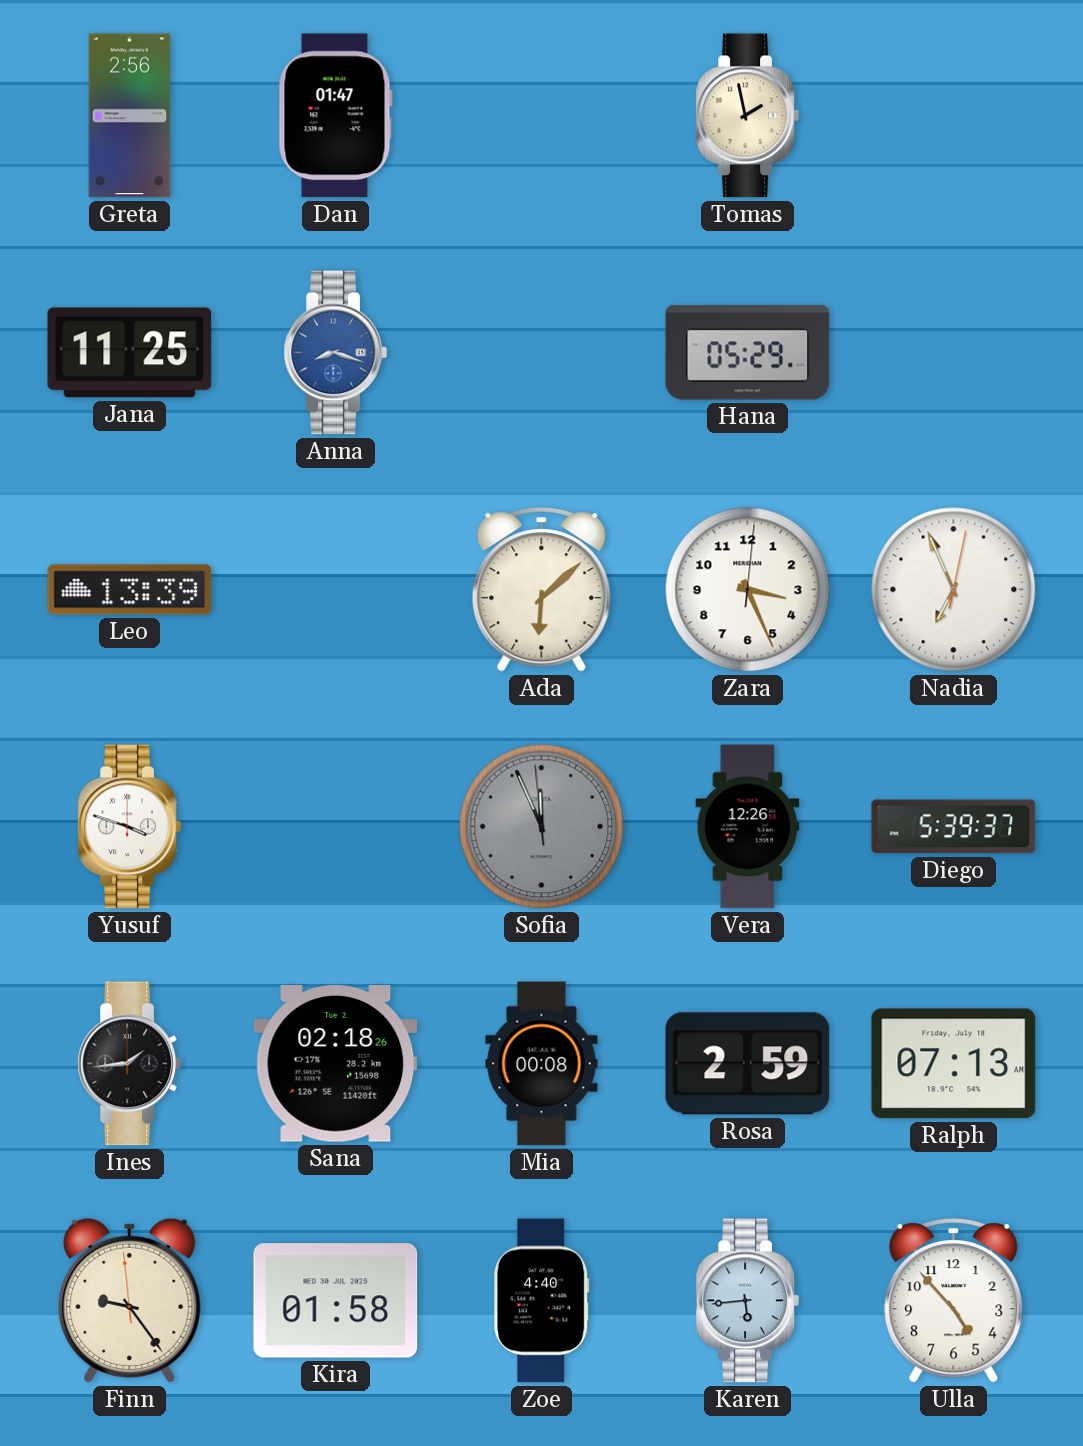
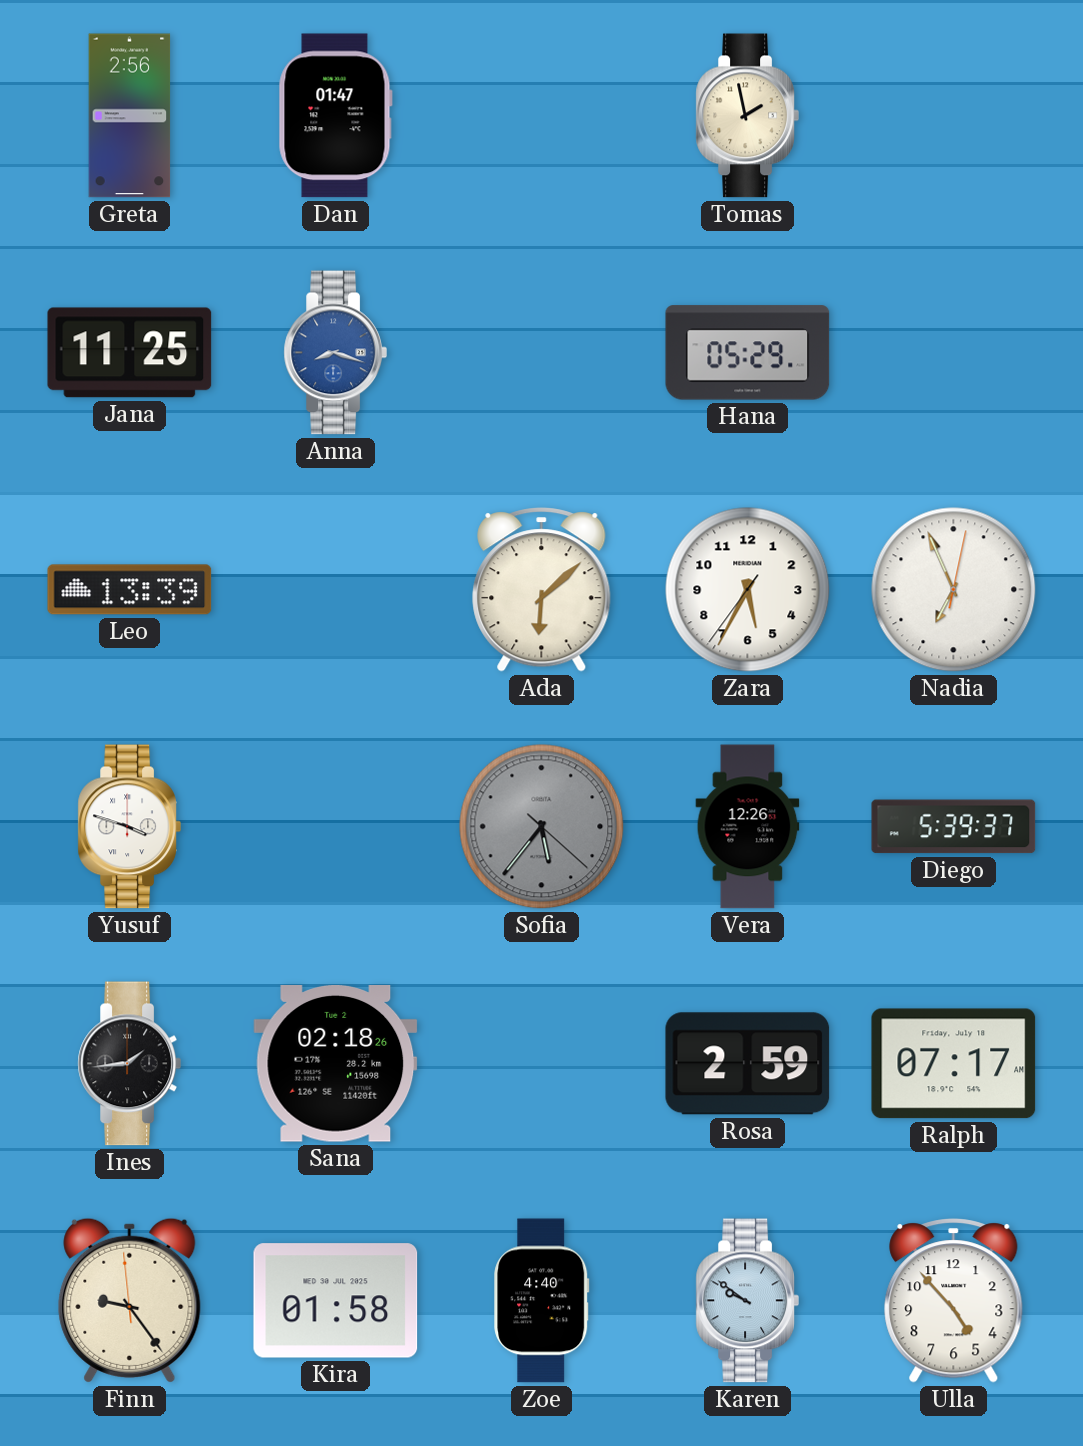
Zara: 3:26 -> 5:34
Sofia: 11:55 -> 5:36
Mia: 00:08 -> none
Ralph: 07:13 -> 07:17
Karen: 5:44 -> 9:51
